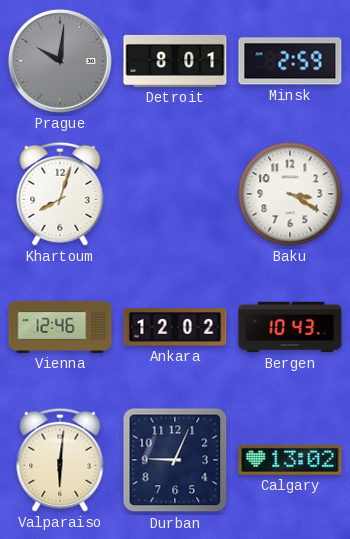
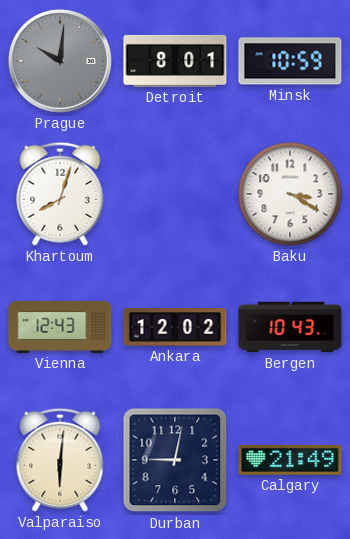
Minsk: 2:59 -> 10:59
Vienna: 12:46 -> 12:43
Durban: 9:04 -> 9:02
Calgary: 13:02 -> 21:49
